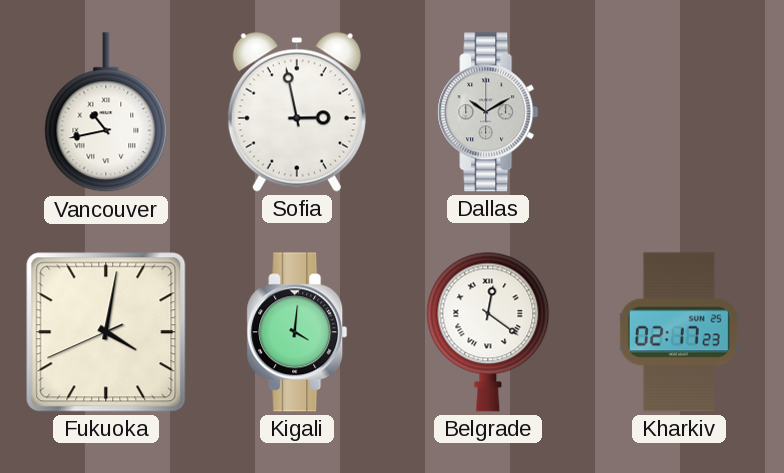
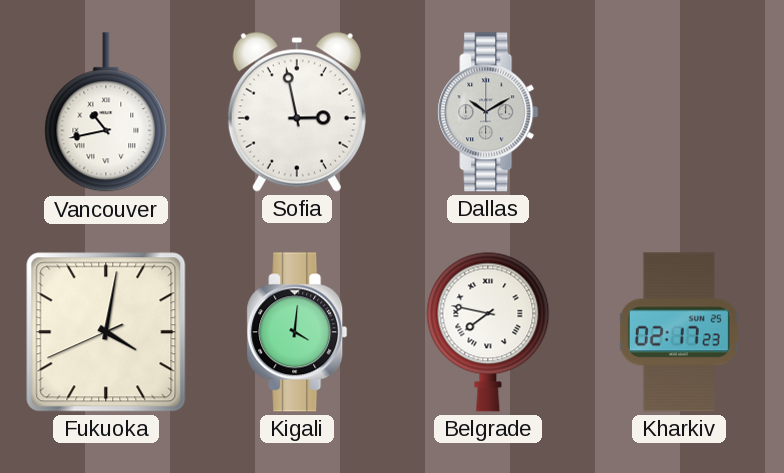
Belgrade: 12:21 -> 7:47
